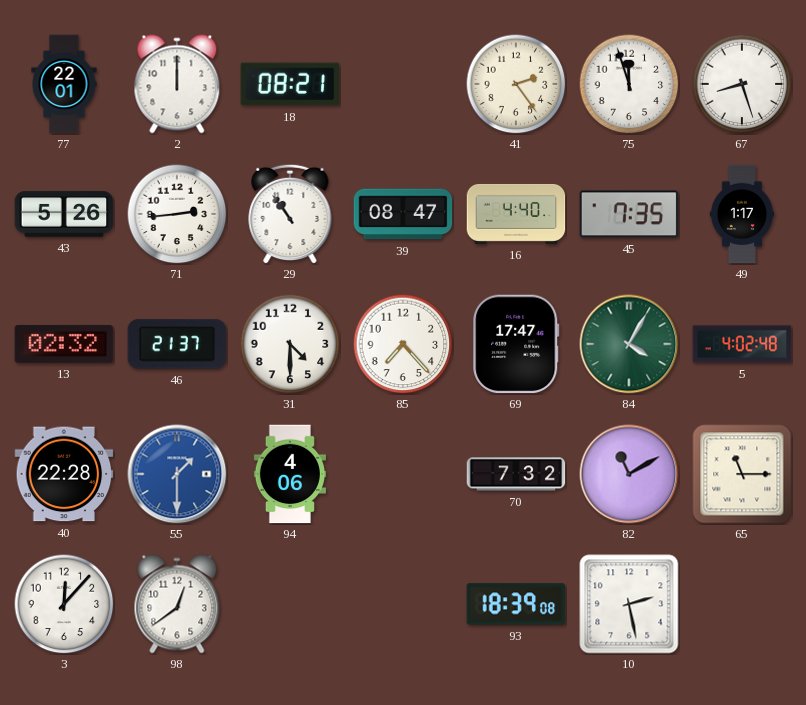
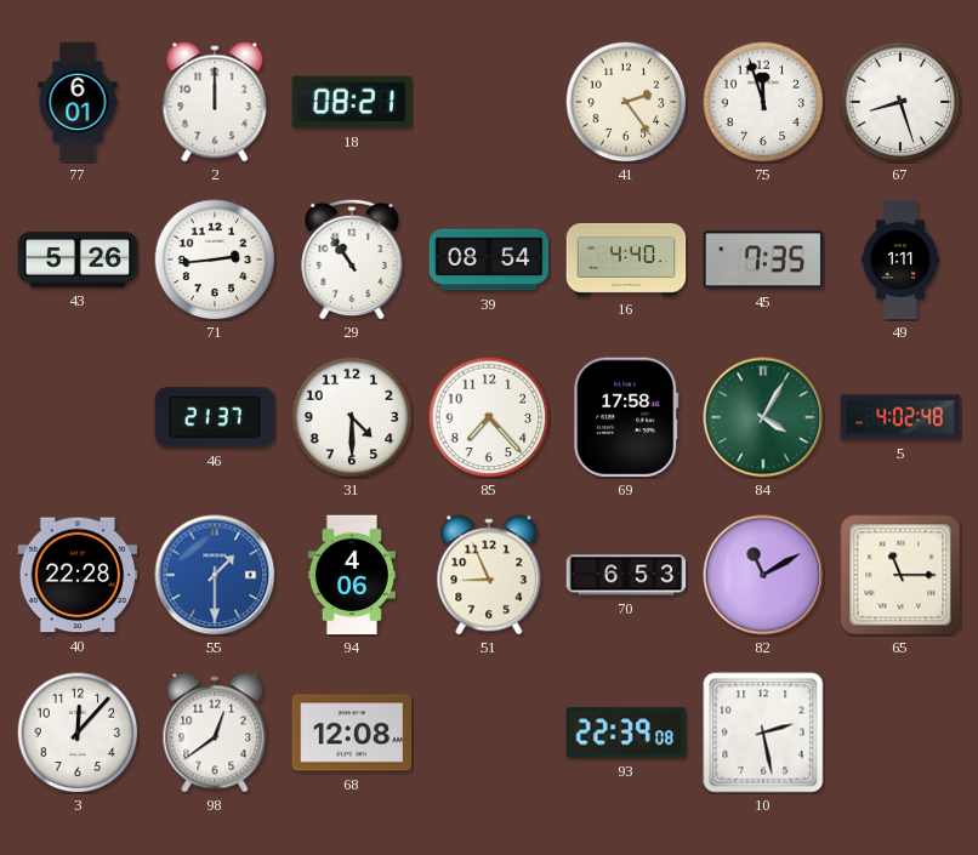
77: 22:01 -> 6:01
39: 08:47 -> 08:54
49: 1:17 -> 1:11
13: 02:32 -> none
69: 17:47 -> 17:58
51: none -> 8:56
70: 7:32 -> 6:53
68: none -> 12:08
93: 18:39 -> 22:39
